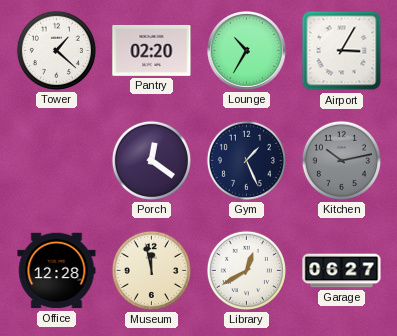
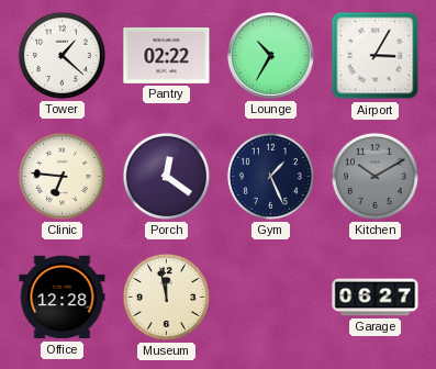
Pantry: 02:20 -> 02:22
Clinic: none -> 6:46
Kitchen: 10:13 -> 10:10
Library: 12:40 -> none
